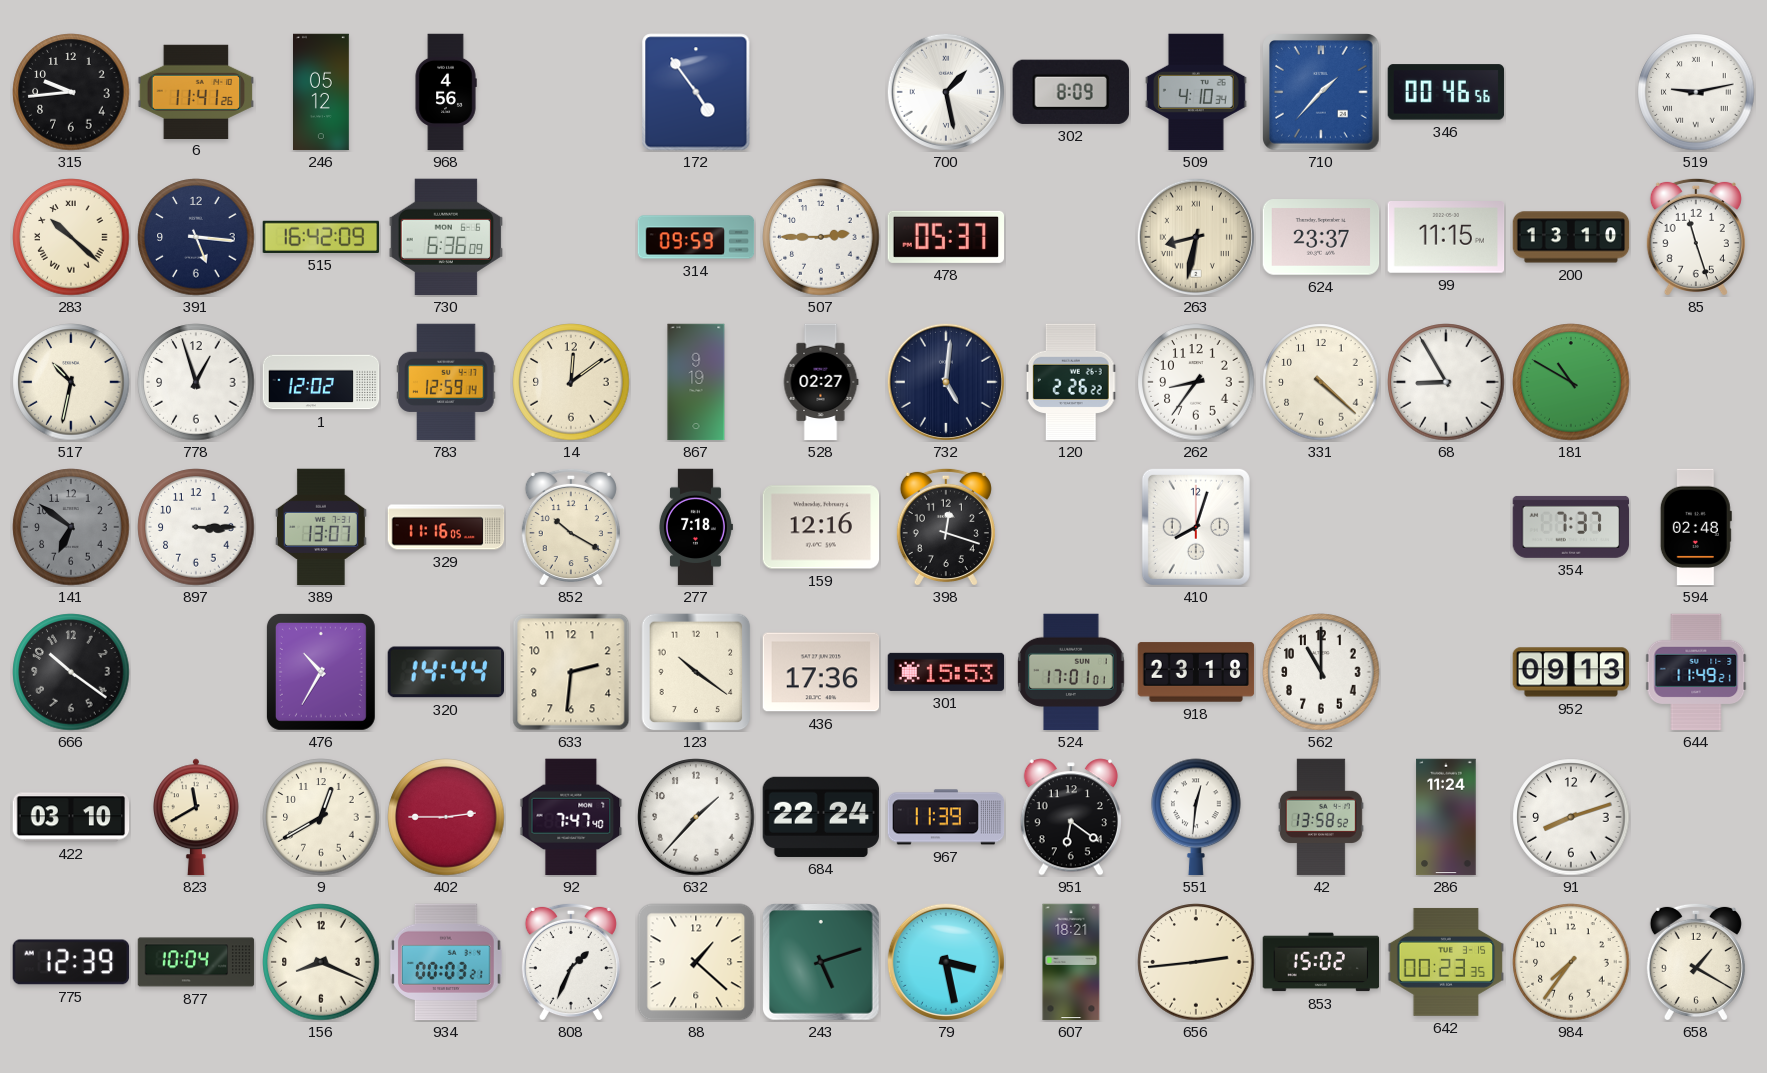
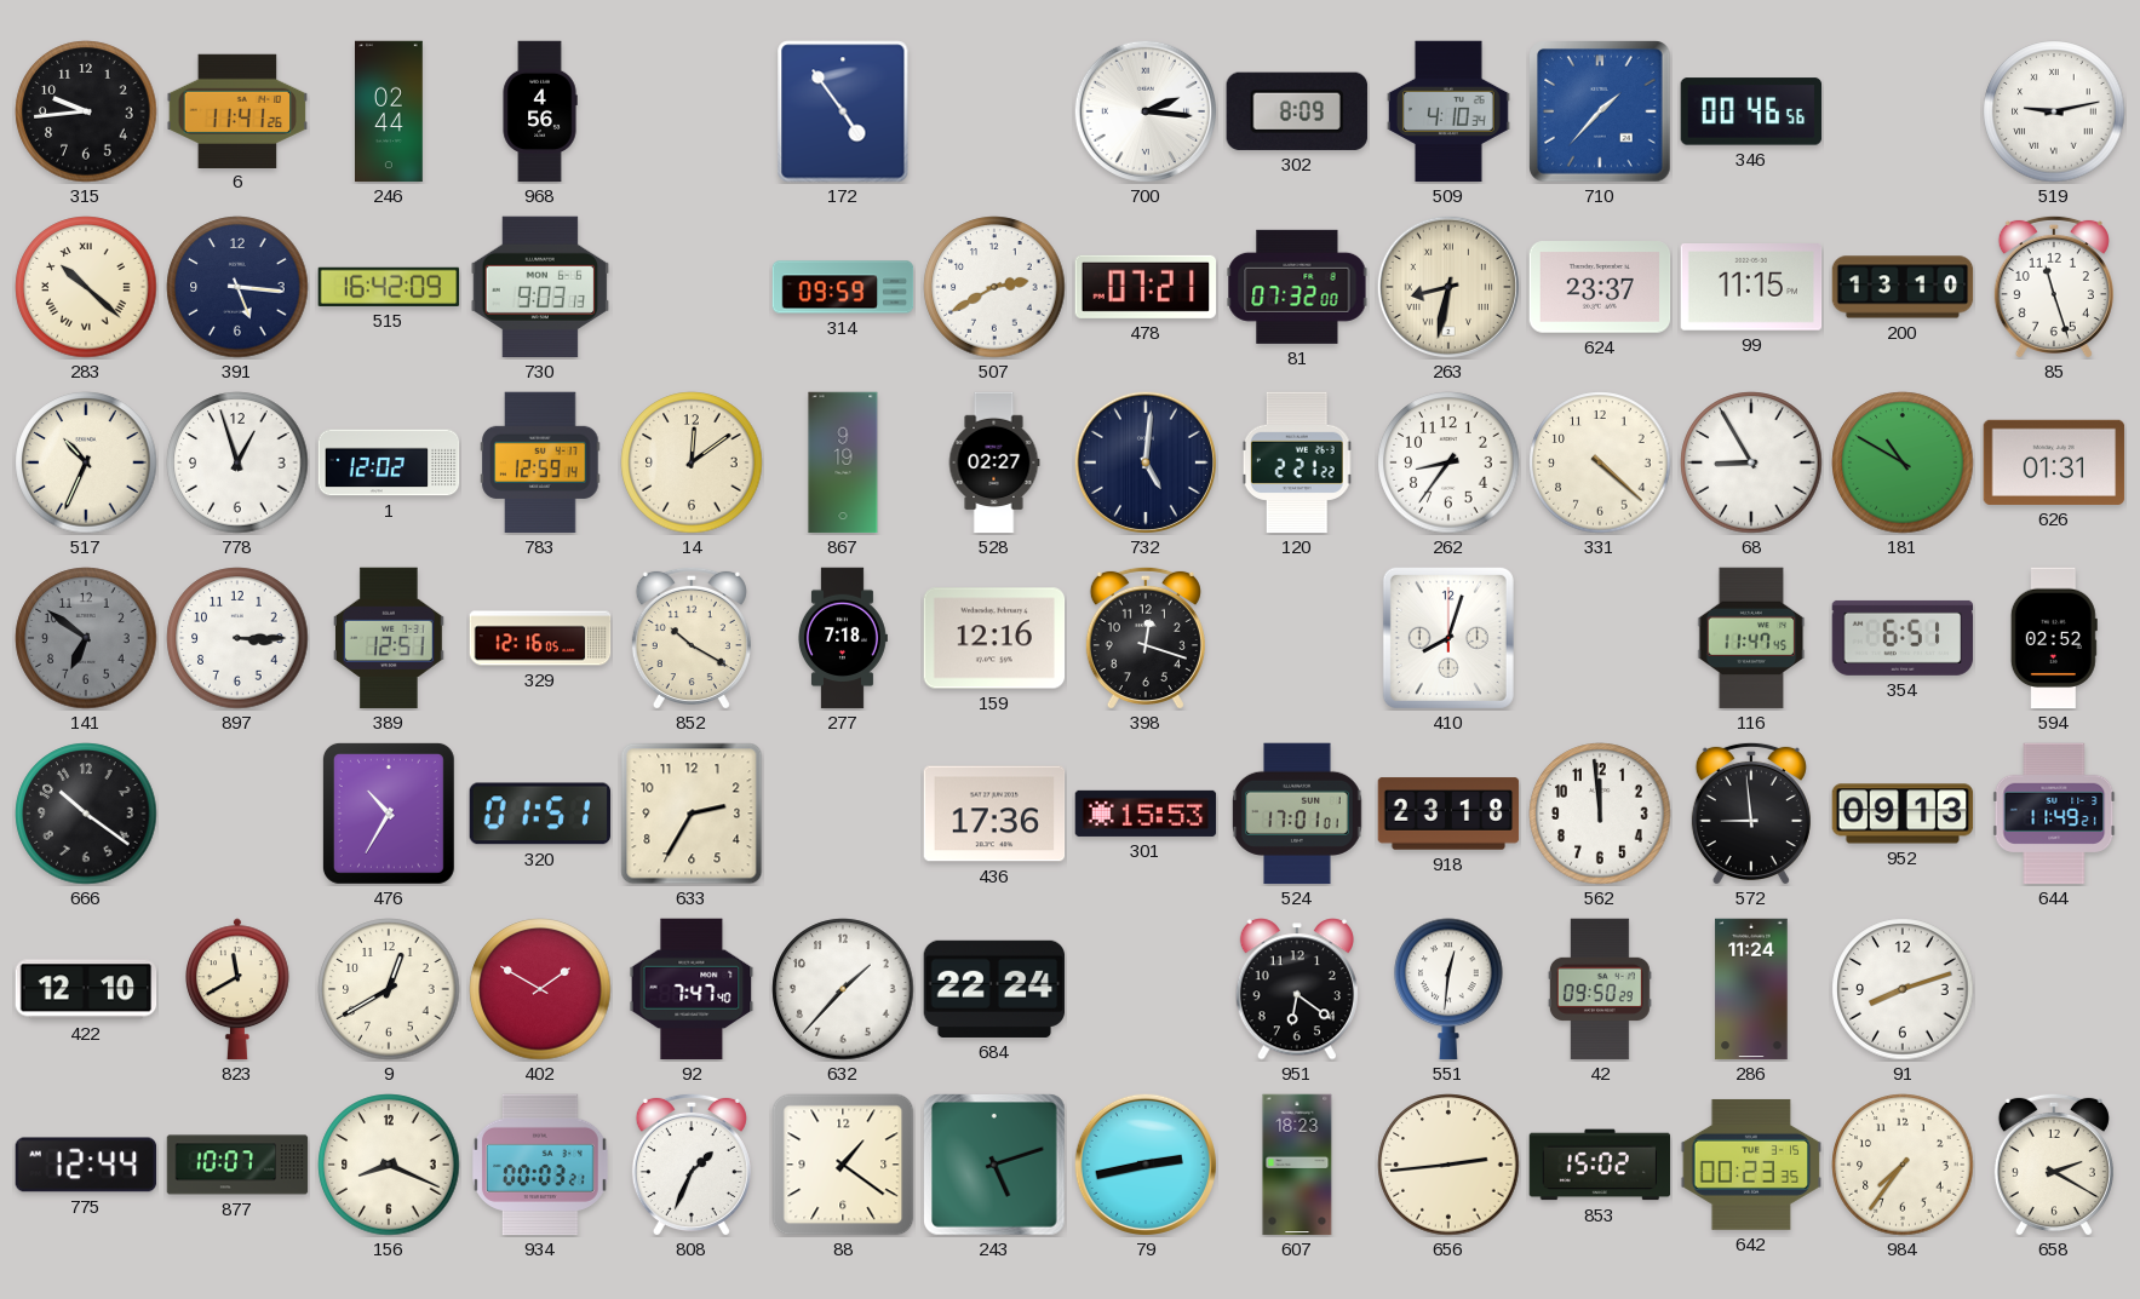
246: 05:12 -> 02:44
700: 1:28 -> 2:16
730: 6:36 -> 9:03
507: 2:45 -> 2:40
478: 05:37 -> 07:21
81: none -> 07:32
517: 10:32 -> 10:34
120: 2:26 -> 2:21
626: none -> 01:31
389: 13:07 -> 12:51
329: 11:16 -> 12:16
116: none -> 11:47
354: 7:37 -> 6:51
594: 02:48 -> 02:52
320: 14:44 -> 01:51
633: 2:31 -> 2:35
123: 10:21 -> none
562: 11:00 -> 11:59
572: none -> 8:59
422: 03:10 -> 12:10
402: 2:45 -> 1:50
967: 11:39 -> none
42: 13:58 -> 09:50
775: 12:39 -> 12:44
877: 10:04 -> 10:07
88: 1:22 -> 1:21
79: 3:28 -> 2:43
607: 18:21 -> 18:23
658: 1:20 -> 2:20
